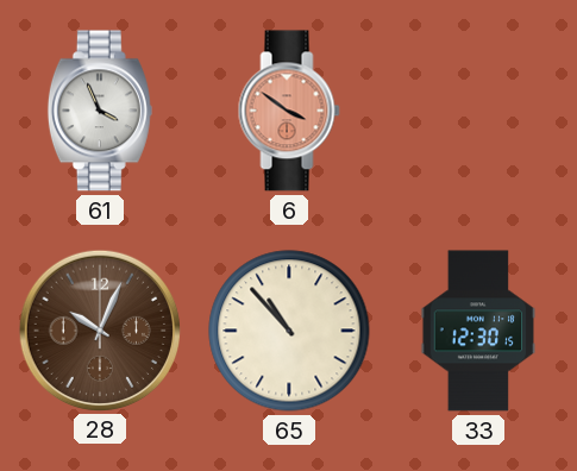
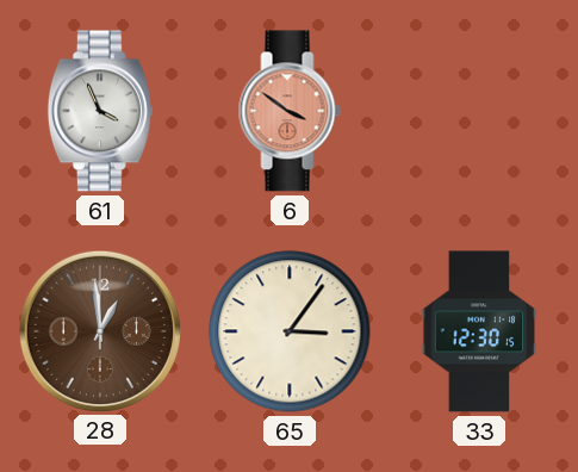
28: 10:04 -> 12:59
65: 10:53 -> 3:06
